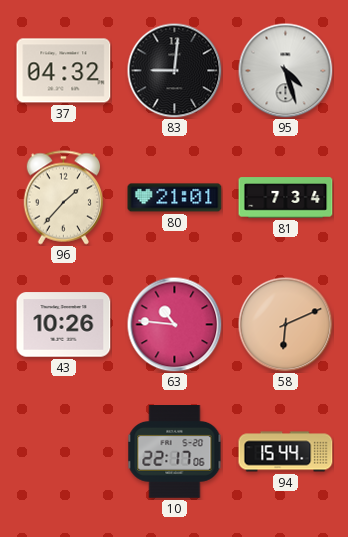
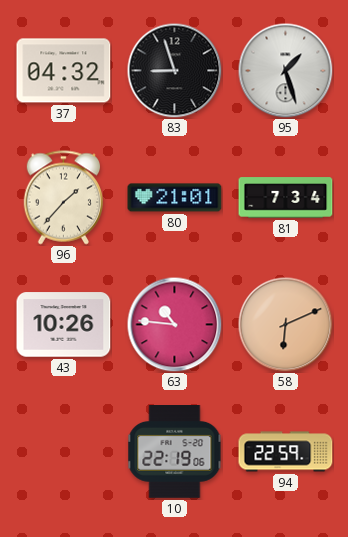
83: 9:01 -> 8:57
95: 4:27 -> 1:27
10: 22:17 -> 22:19
94: 15:44 -> 22:59
